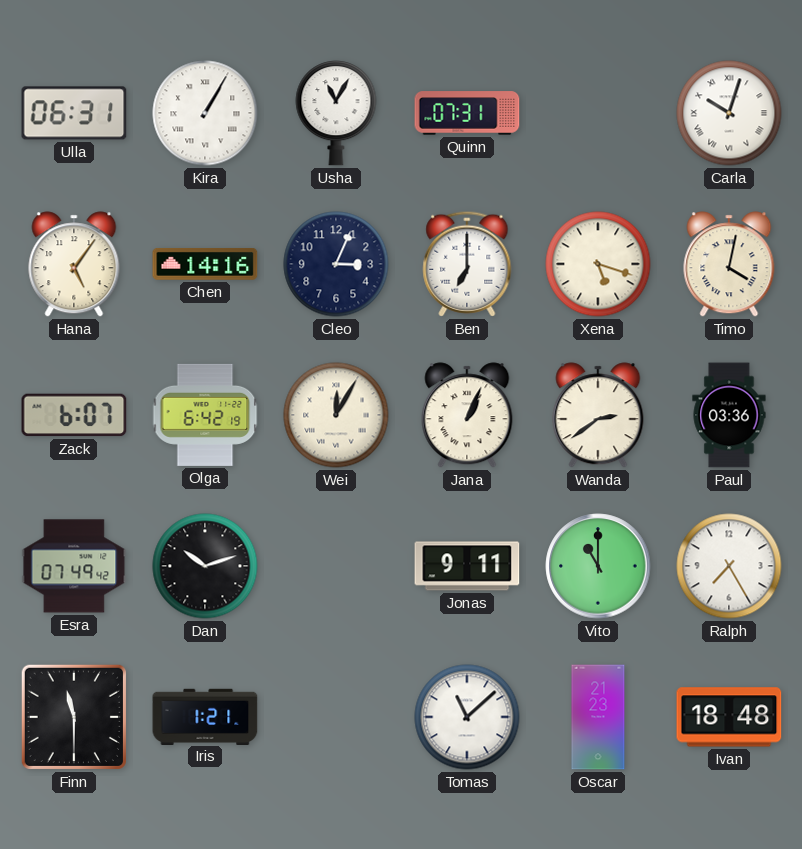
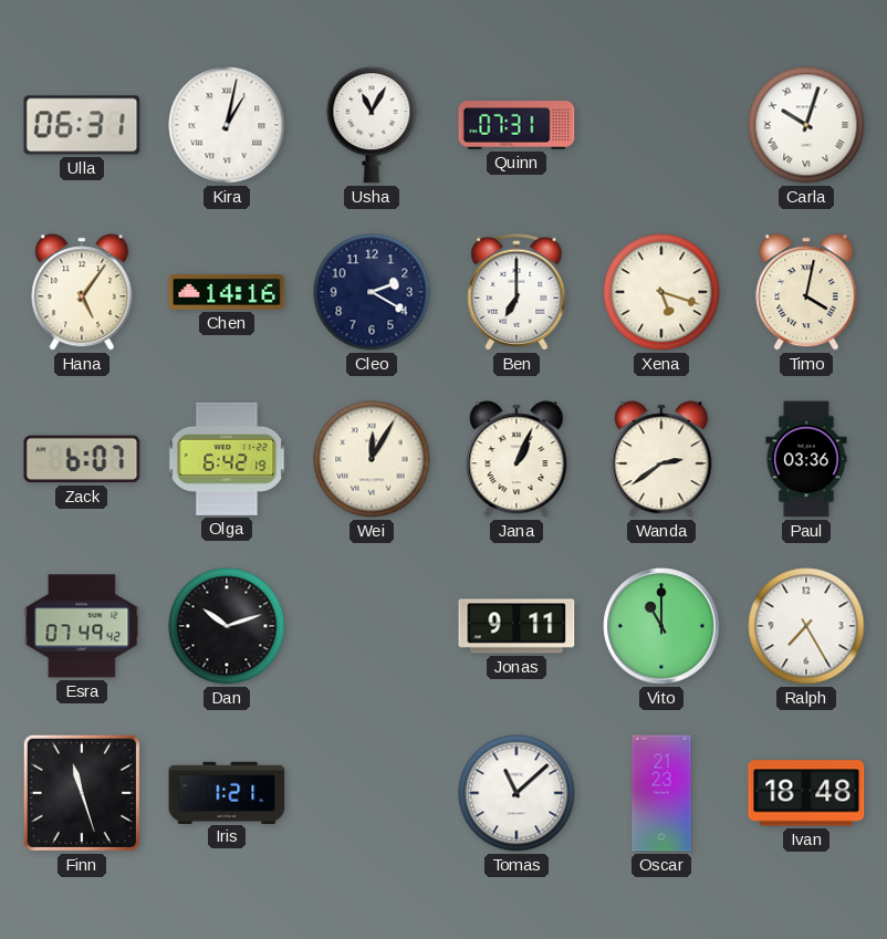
Kira: 1:05 -> 1:02
Cleo: 3:04 -> 2:20
Finn: 11:30 -> 11:27
